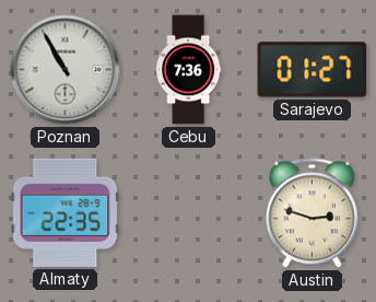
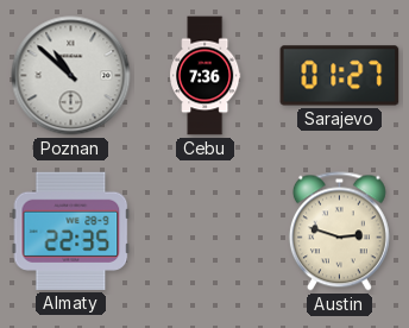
Poznan: 10:55 -> 10:52
